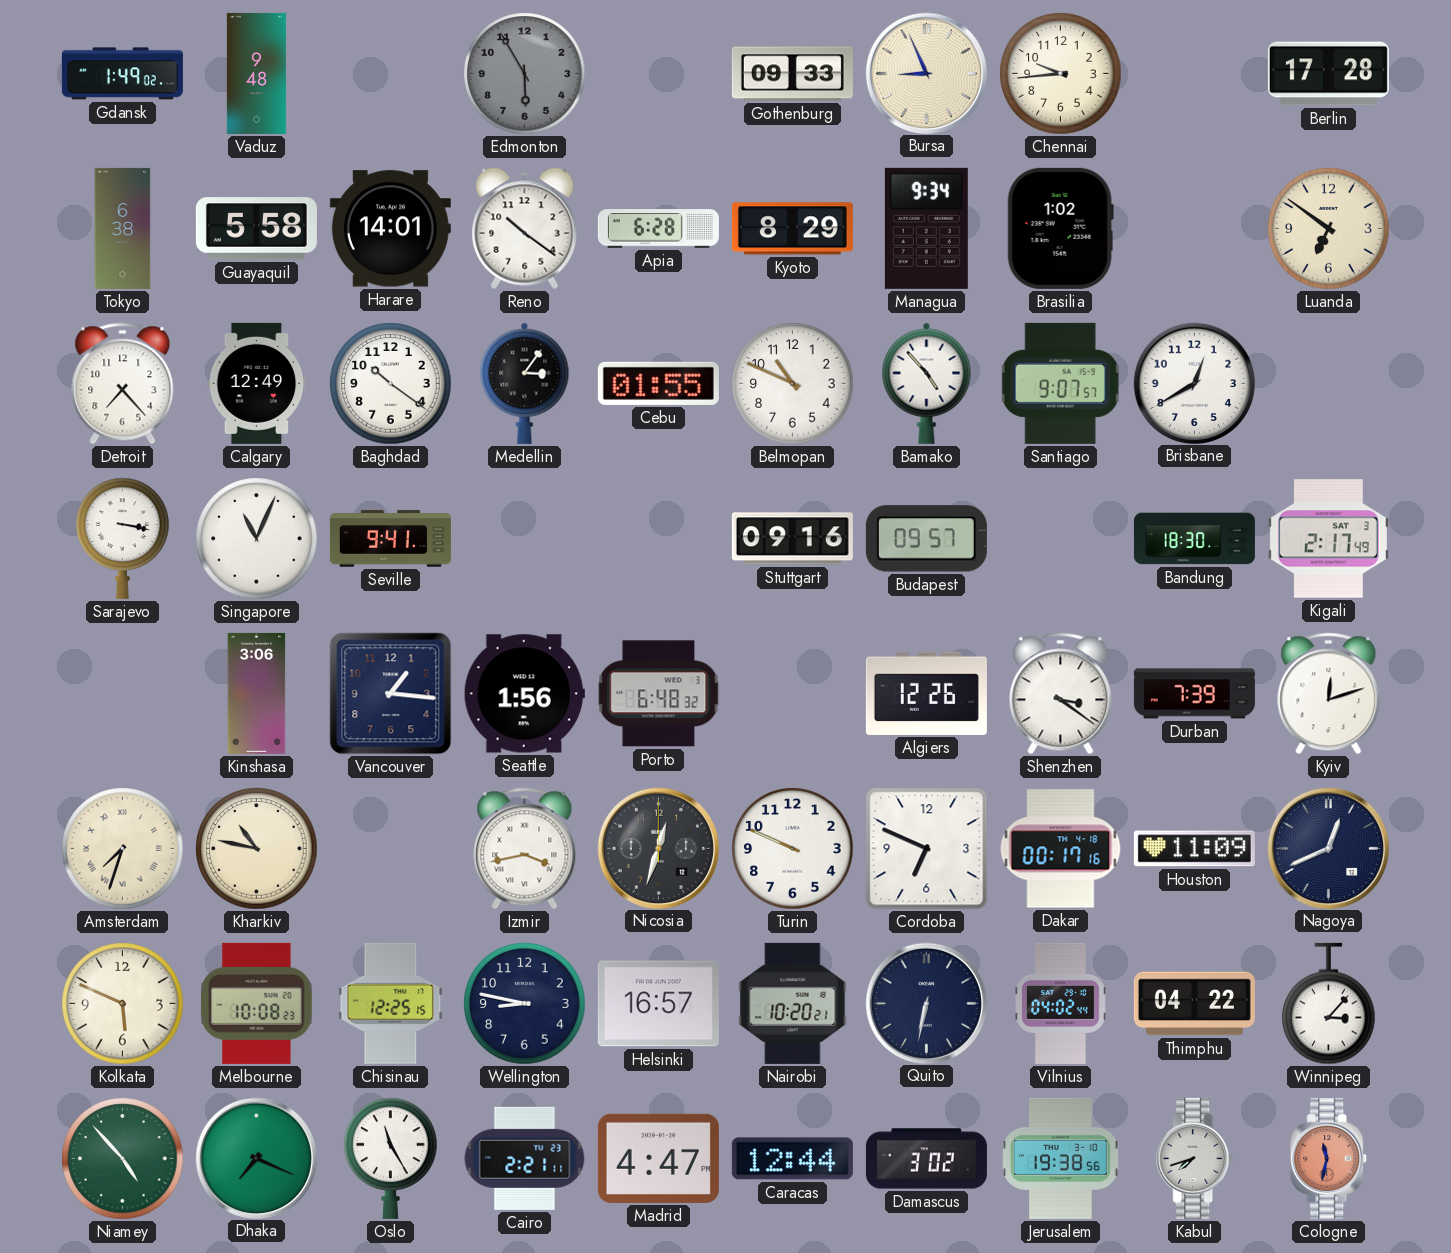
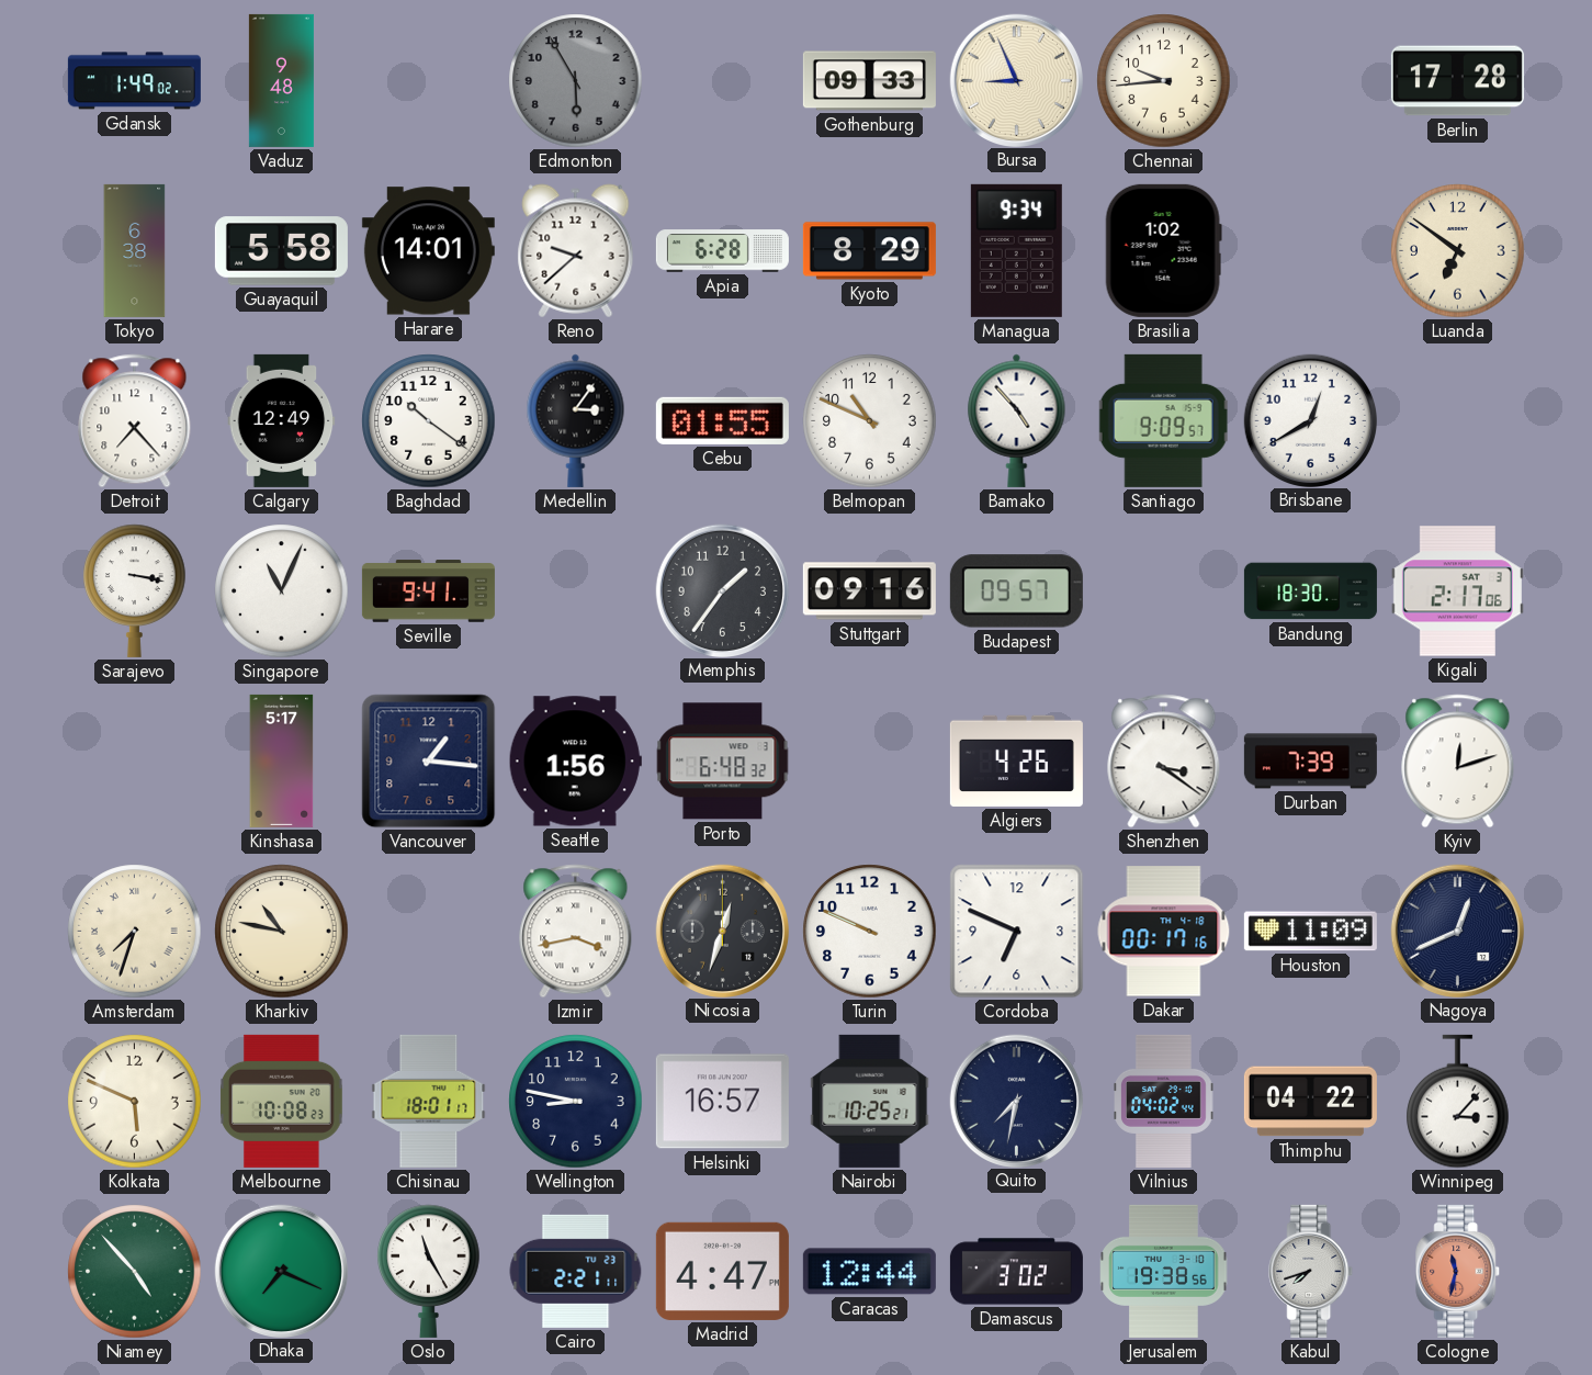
Reno: 10:21 -> 9:38
Santiago: 9:07 -> 9:09
Memphis: none -> 1:36
Kigali: 2:17:49 -> 2:17:06
Kinshasa: 3:06 -> 5:17
Algiers: 12:26 -> 4:26
Chisinau: 12:25 -> 18:01
Nairobi: 10:20 -> 10:25
Quito: 6:32 -> 7:32
